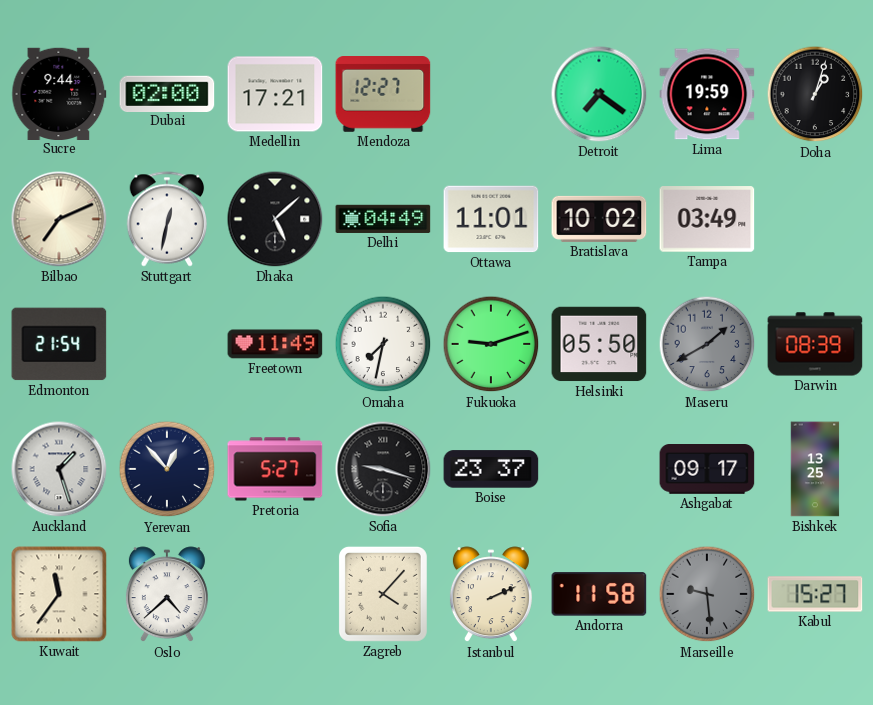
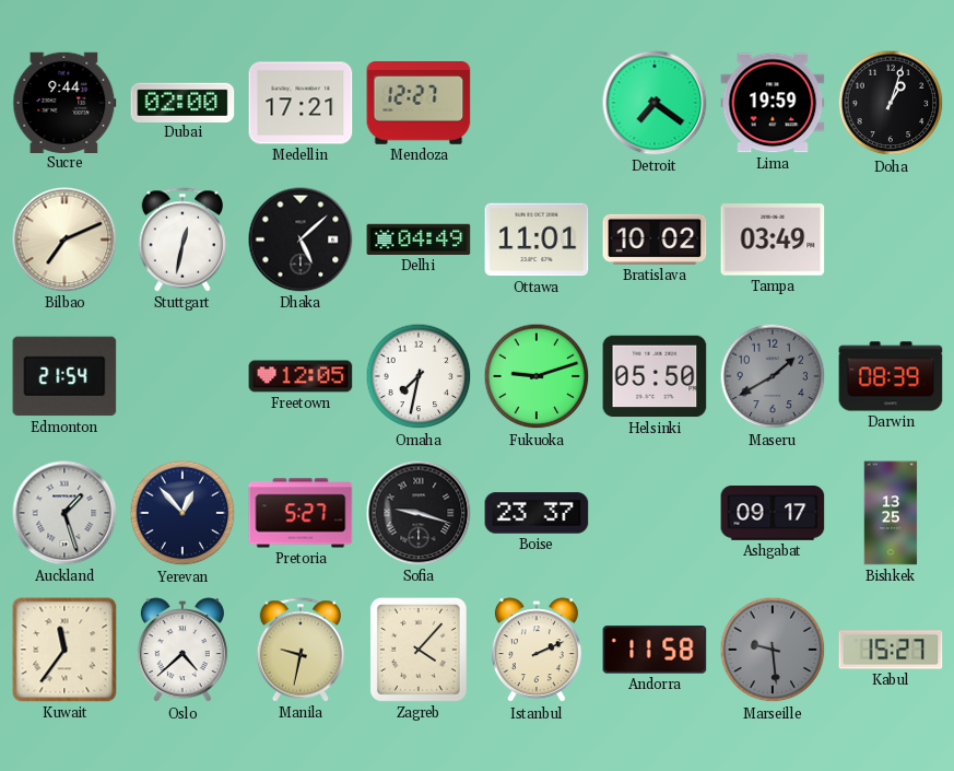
Freetown: 11:49 -> 12:05
Manila: none -> 9:32
